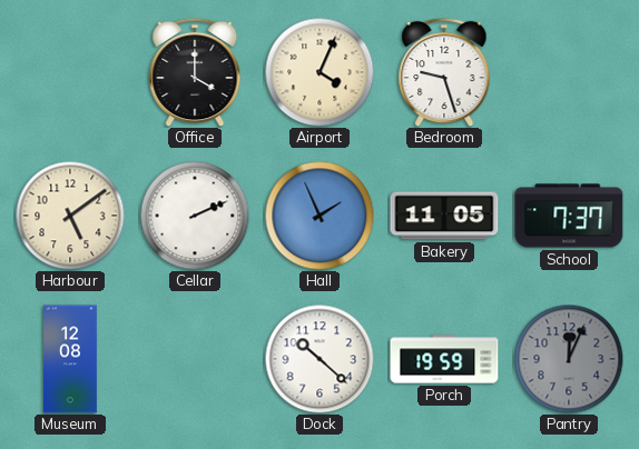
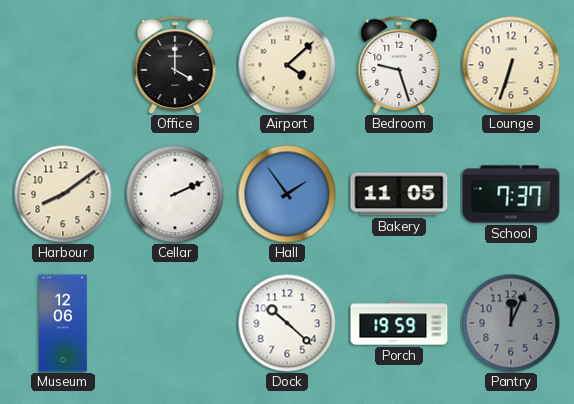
Airport: 4:04 -> 4:08
Lounge: none -> 6:33
Harbour: 5:09 -> 8:09
Hall: 1:56 -> 1:54
Museum: 12:08 -> 12:06
